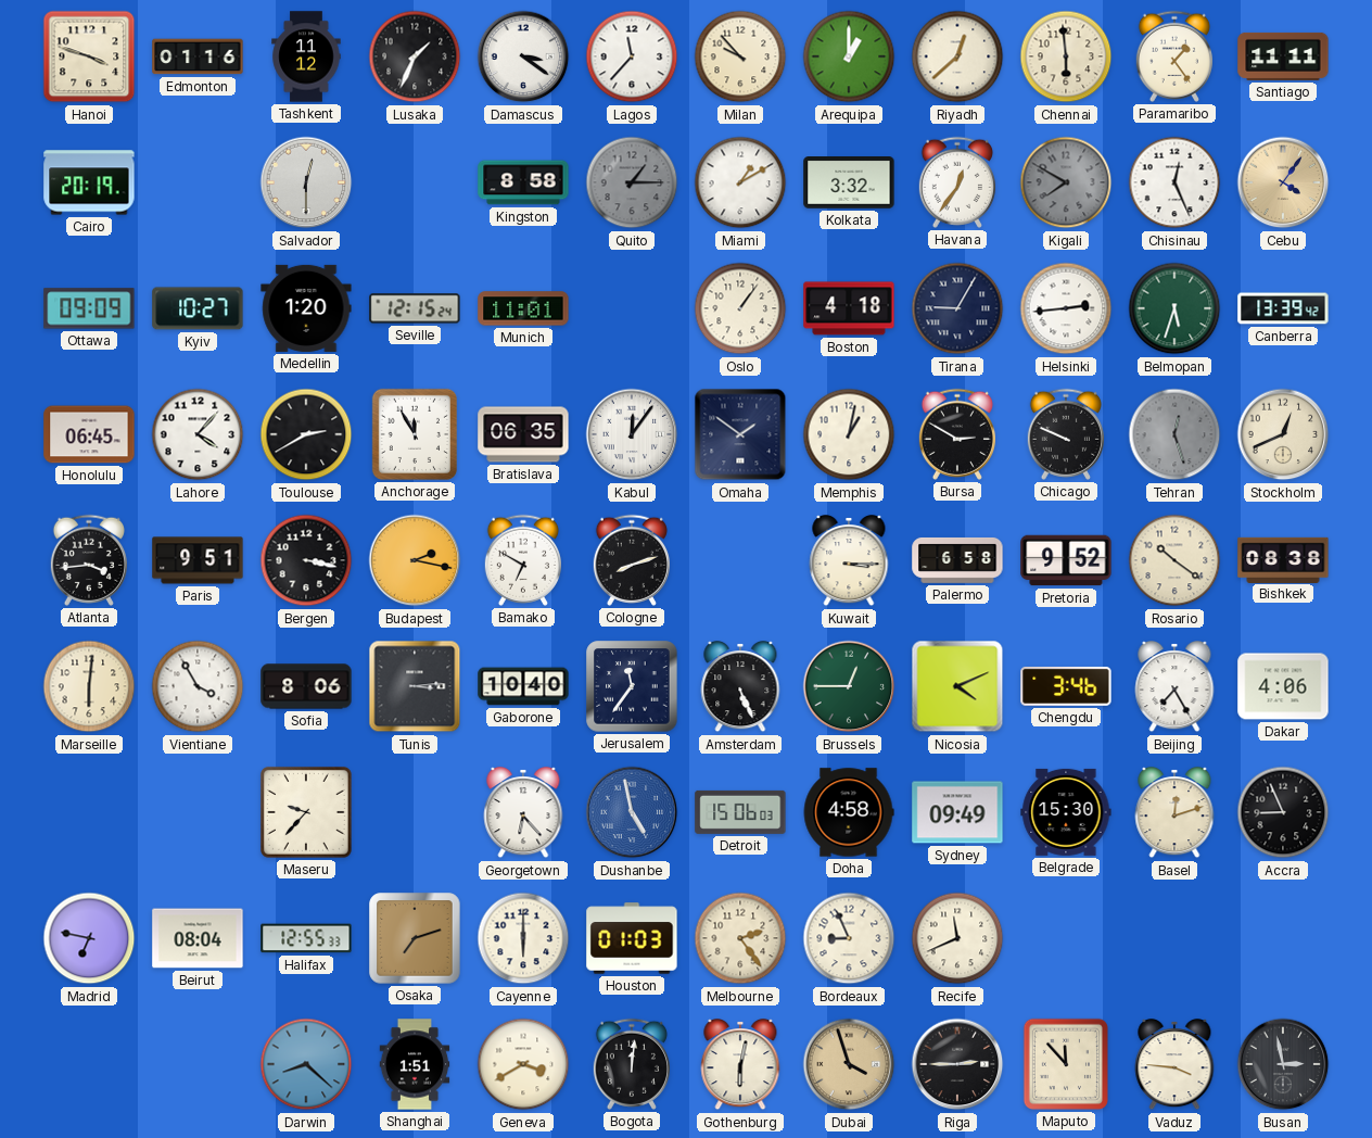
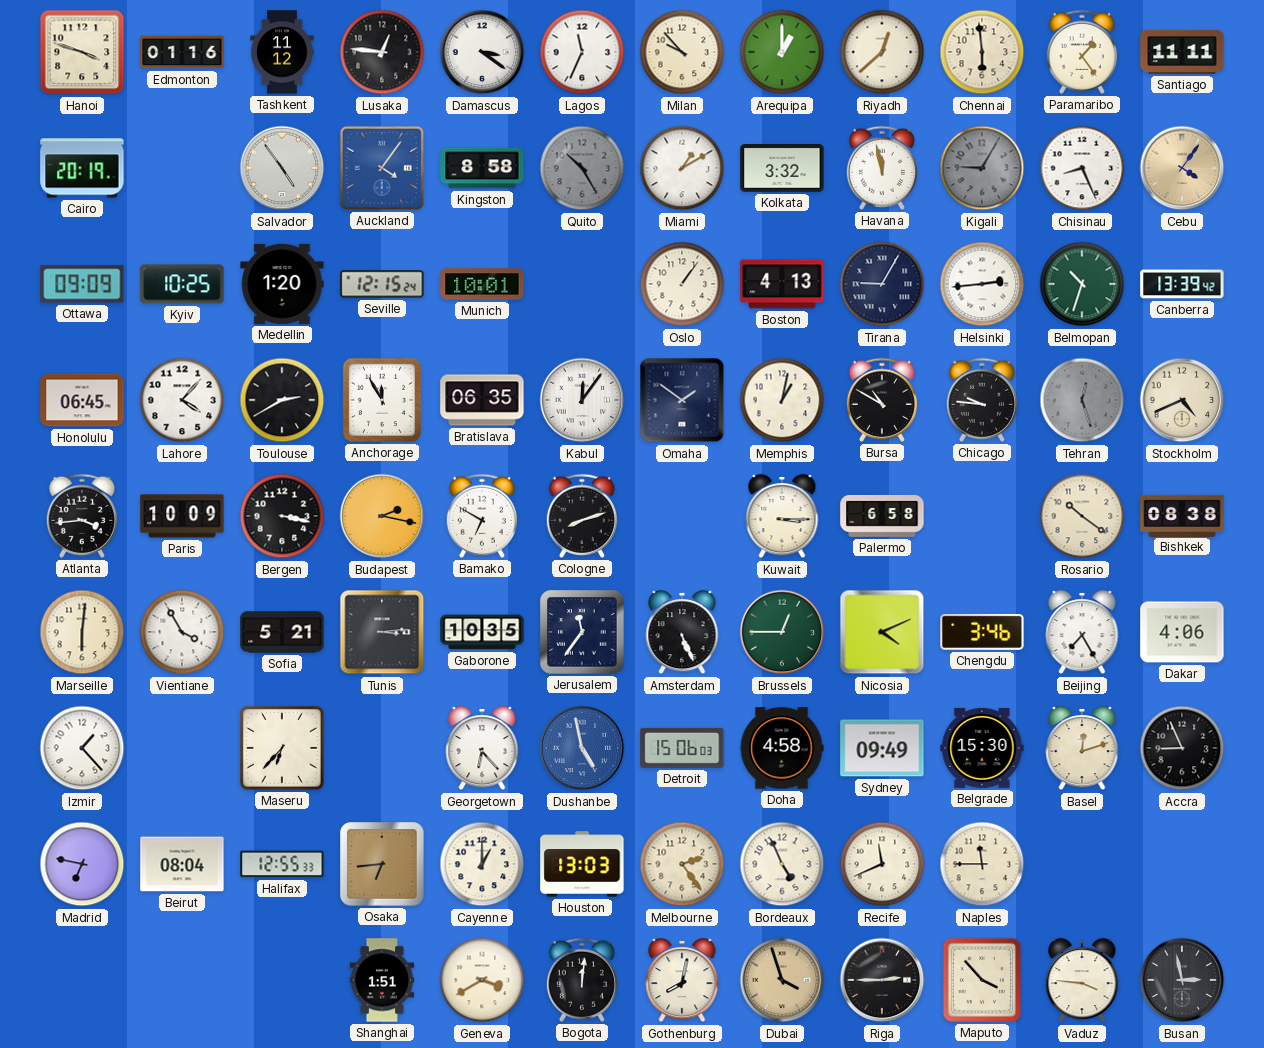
Lusaka: 1:34 -> 12:46
Lagos: 11:37 -> 11:34
Salvador: 12:30 -> 4:54
Auckland: none -> 4:06
Quito: 1:15 -> 10:25
Havana: 12:36 -> 11:58
Kigali: 7:50 -> 9:05
Chisinau: 12:26 -> 8:26
Kyiv: 10:27 -> 10:25
Munich: 11:01 -> 10:01
Boston: 4:18 -> 4:13
Belmopan: 5:33 -> 10:33
Bursa: 2:50 -> 10:50
Chicago: 9:49 -> 9:46
Stockholm: 12:41 -> 4:41
Paris: 9:51 -> 10:09
Pretoria: 9:52 -> none
Sofia: 8:06 -> 5:21
Gaborone: 10:40 -> 10:35
Izmir: none -> 1:23
Maseru: 9:37 -> 6:37
Osaka: 7:12 -> 6:44
Cayenne: 6:00 -> 1:00
Houston: 01:03 -> 13:03
Bordeaux: 8:56 -> 4:56
Naples: none -> 11:45
Darwin: 8:22 -> none
Gothenburg: 6:02 -> 8:02
Maputo: 11:53 -> 3:53
